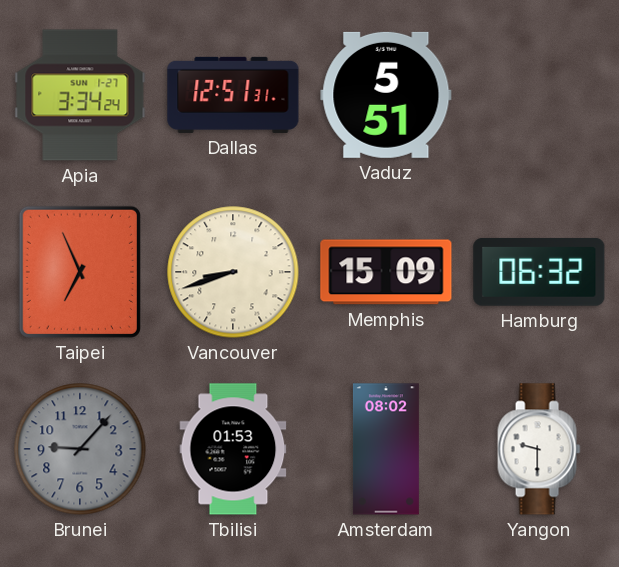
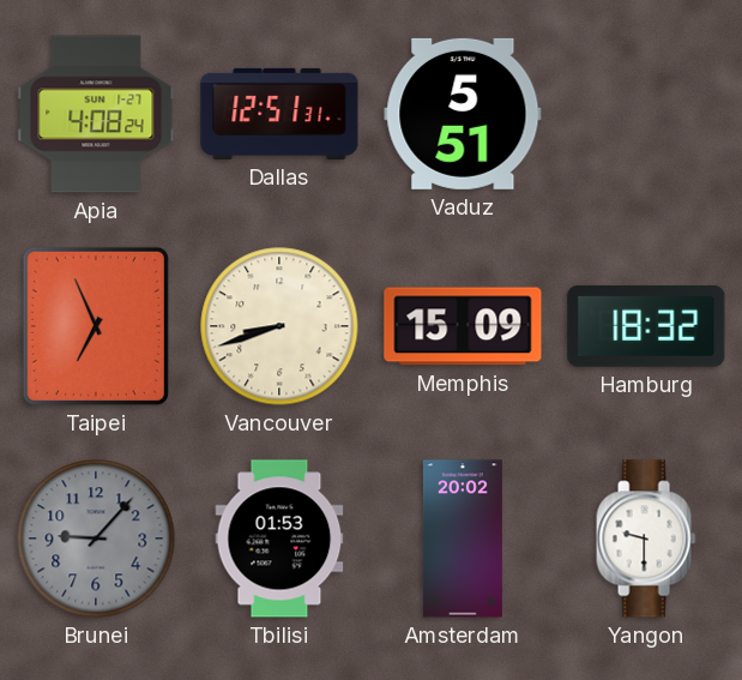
Apia: 3:34 -> 4:08
Hamburg: 06:32 -> 18:32
Amsterdam: 08:02 -> 20:02
